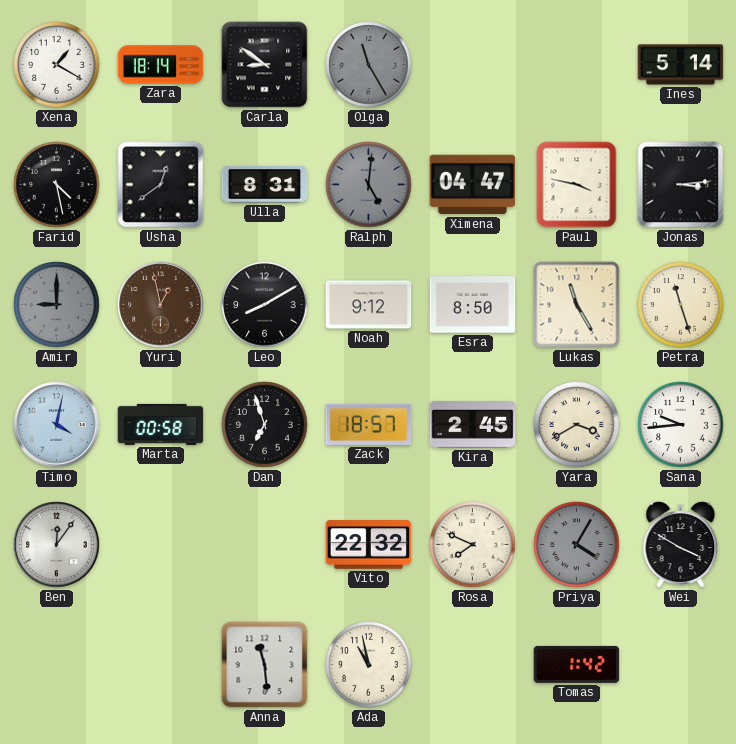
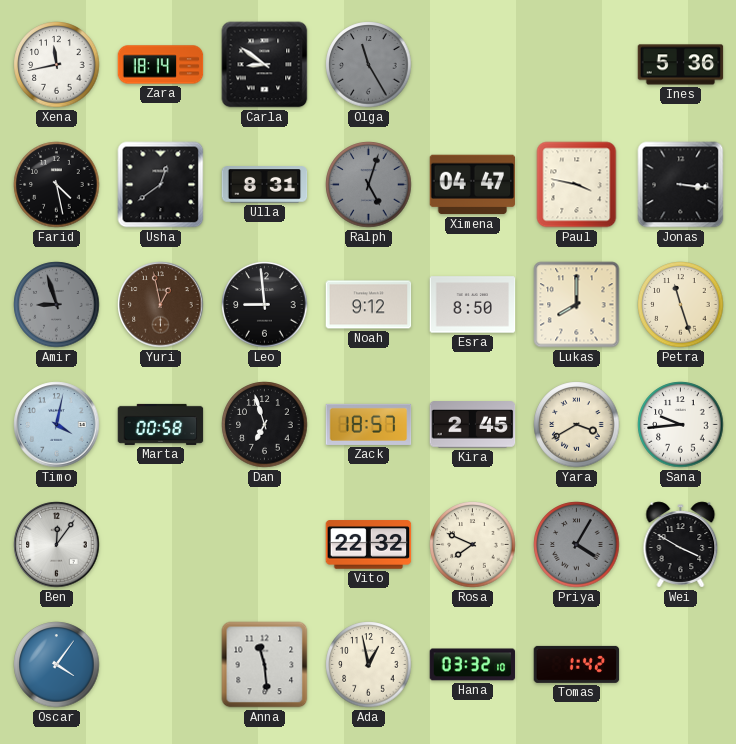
Xena: 1:20 -> 11:43
Ines: 5:14 -> 5:36
Ralph: 5:01 -> 5:03
Jonas: 3:14 -> 3:16
Amir: 9:00 -> 8:57
Leo: 8:10 -> 8:59
Lukas: 11:25 -> 8:00
Oscar: none -> 4:06
Ada: 10:58 -> 12:58
Hana: none -> 03:32
